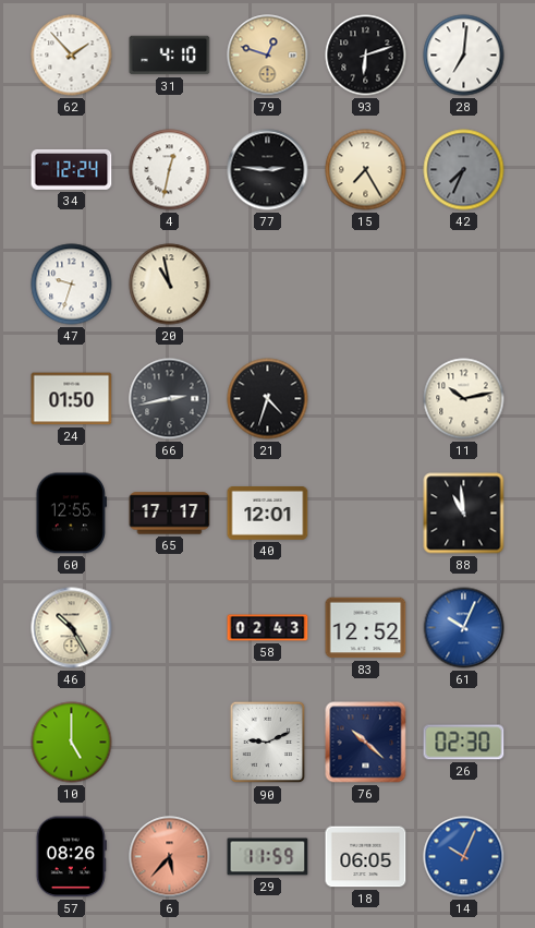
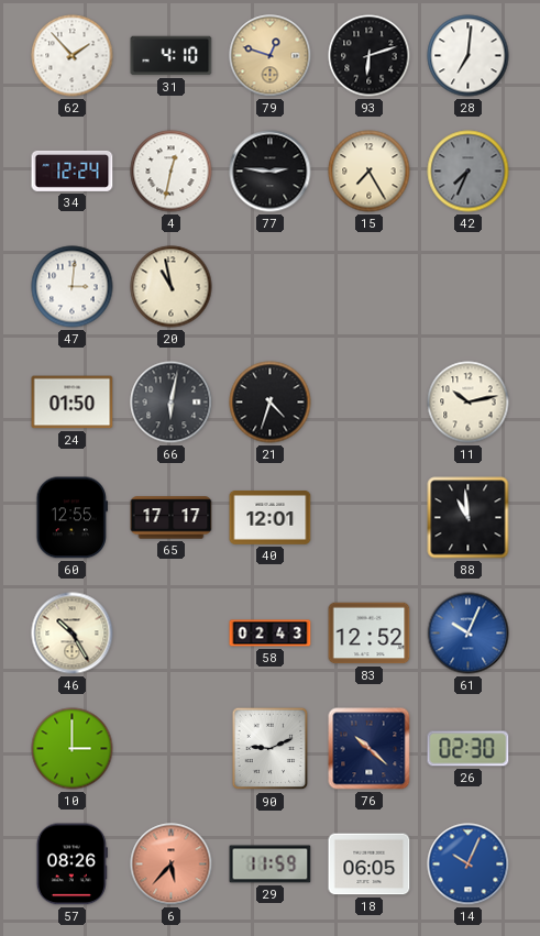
47: 9:33 -> 3:01
66: 2:43 -> 6:02
10: 5:00 -> 3:00
